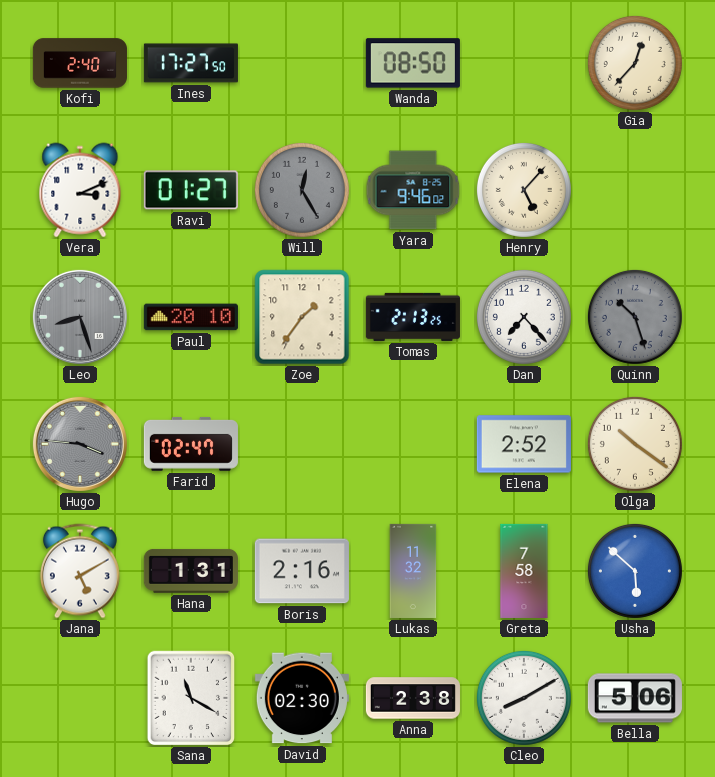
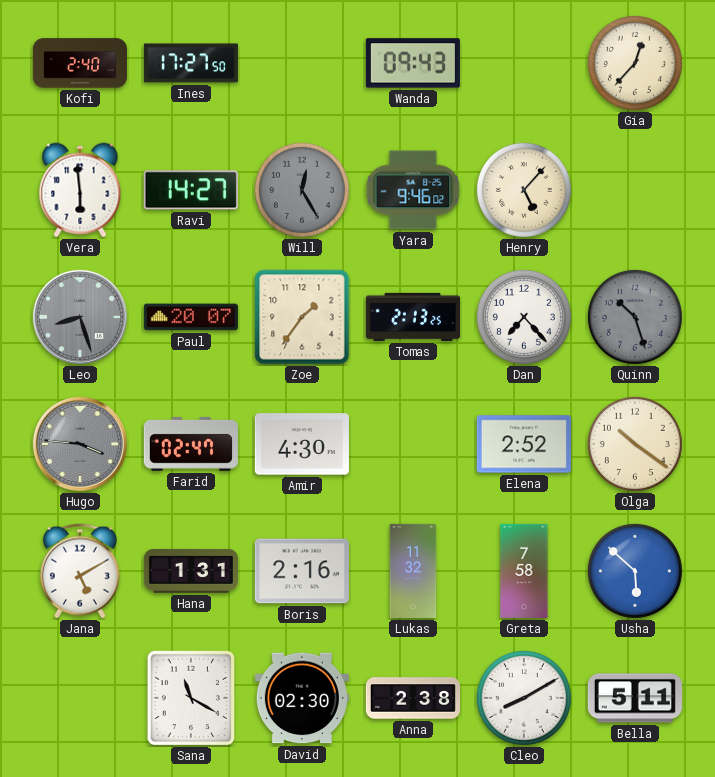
Wanda: 08:50 -> 09:43
Vera: 3:11 -> 5:59
Ravi: 01:27 -> 14:27
Paul: 20:10 -> 20:07
Amir: none -> 4:30
Bella: 5:06 -> 5:11
